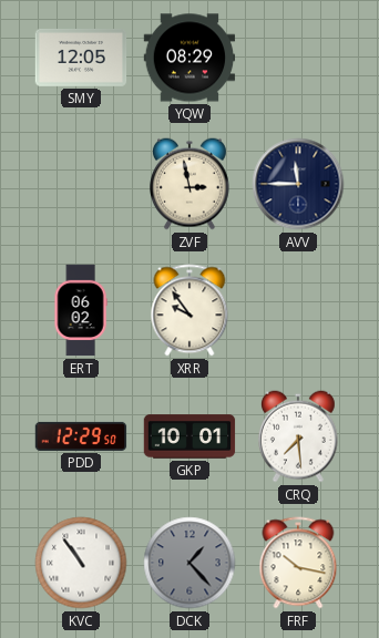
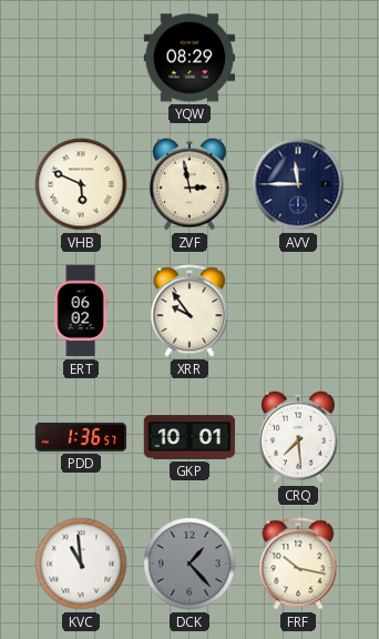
SMY: 12:05 -> none
VHB: none -> 5:49
PDD: 12:29 -> 1:36
KVC: 10:54 -> 10:59
